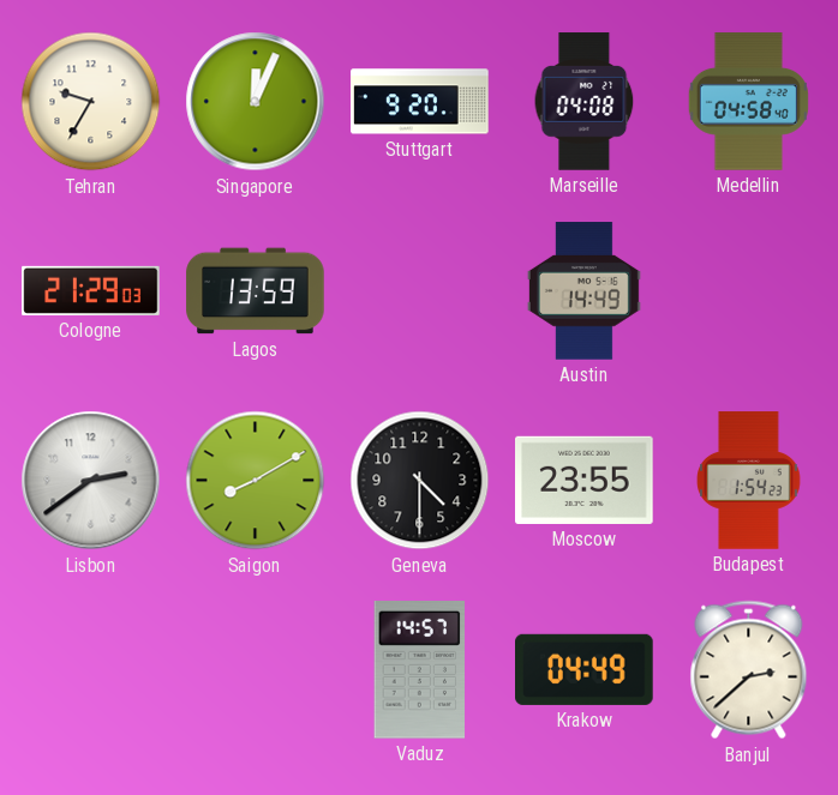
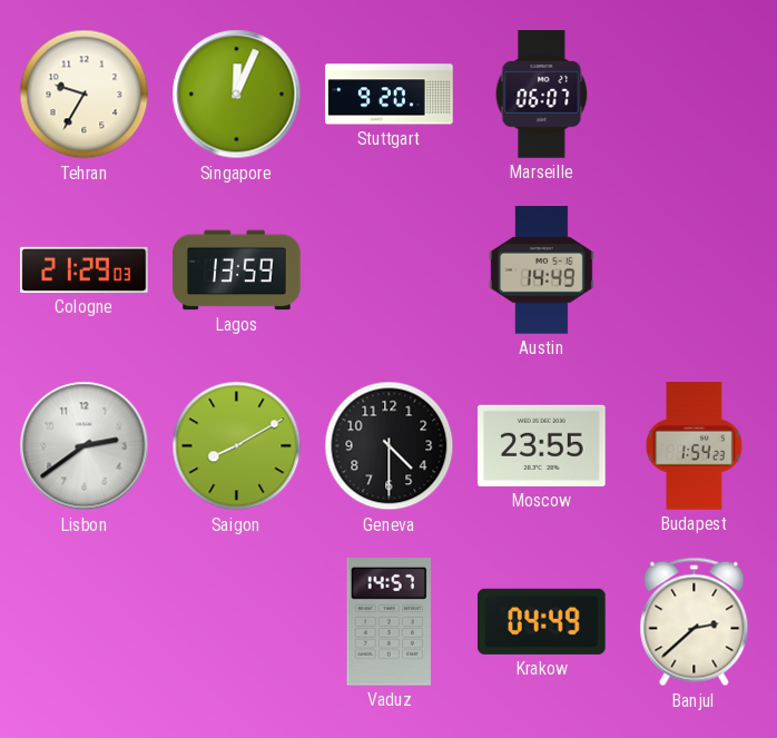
Marseille: 04:08 -> 06:07
Medellin: 04:58 -> none
